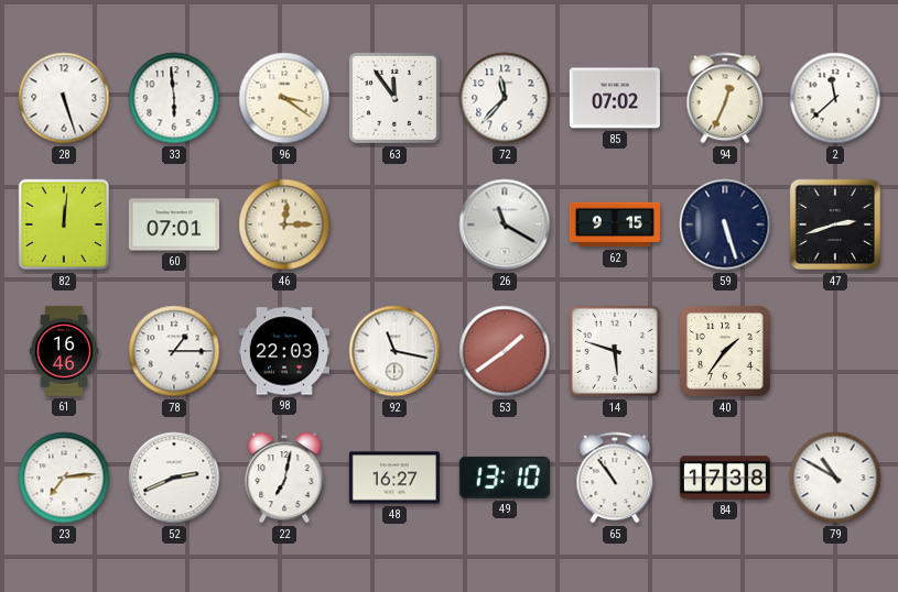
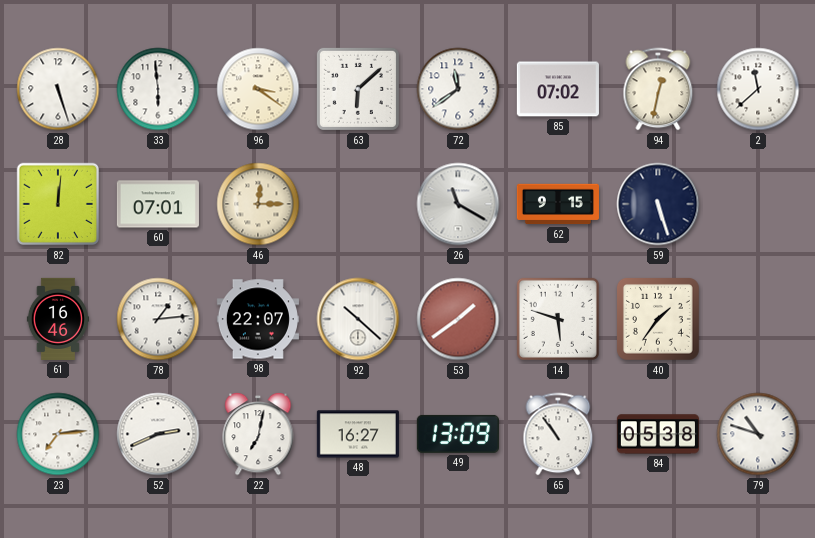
63: 11:54 -> 6:08
72: 11:37 -> 11:39
94: 12:34 -> 12:32
47: 2:42 -> none
78: 1:15 -> 1:14
98: 22:03 -> 22:07
92: 11:17 -> 10:22
49: 13:10 -> 13:09
84: 17:38 -> 05:38
79: 10:50 -> 10:48
